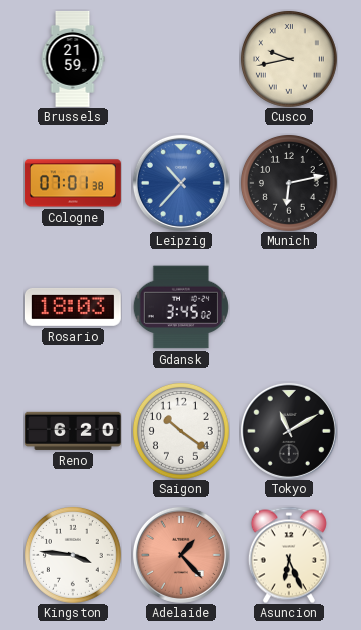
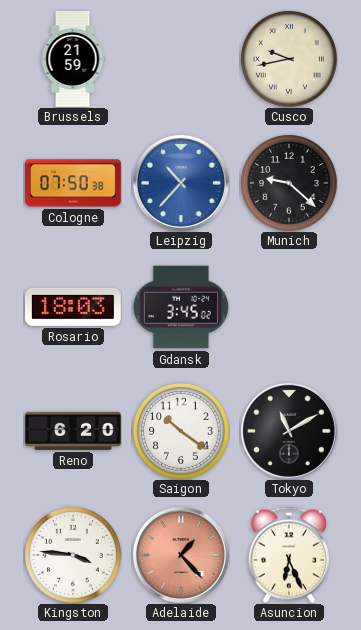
Cologne: 07:01 -> 07:50
Munich: 6:13 -> 9:22
